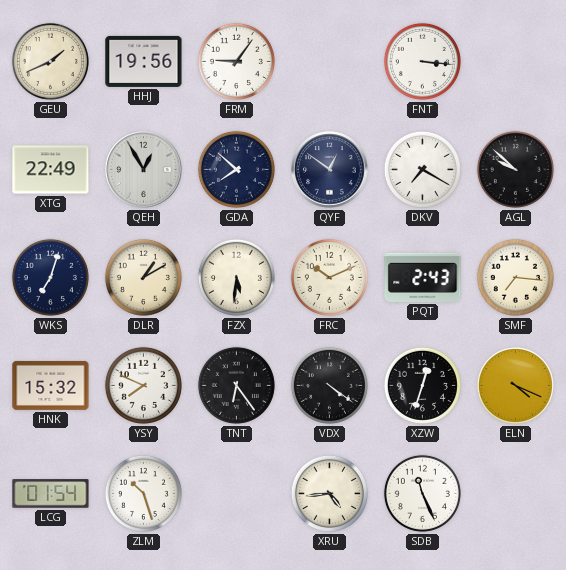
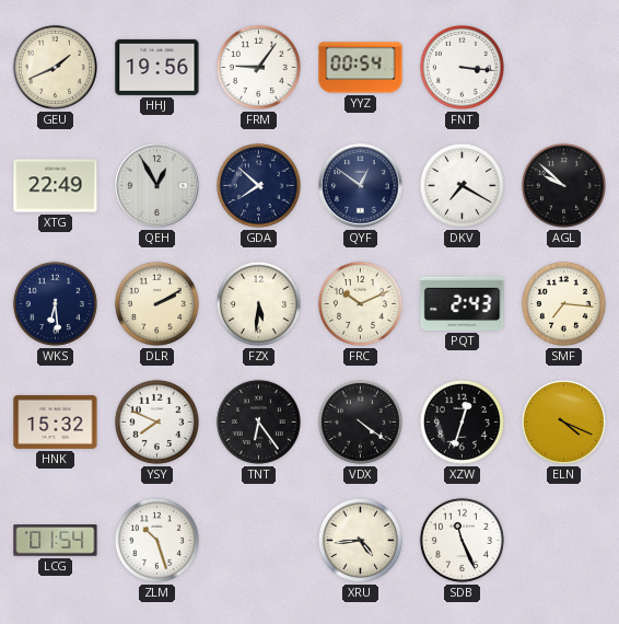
YYZ: none -> 00:54
WKS: 7:03 -> 6:29
DLR: 1:10 -> 2:10
